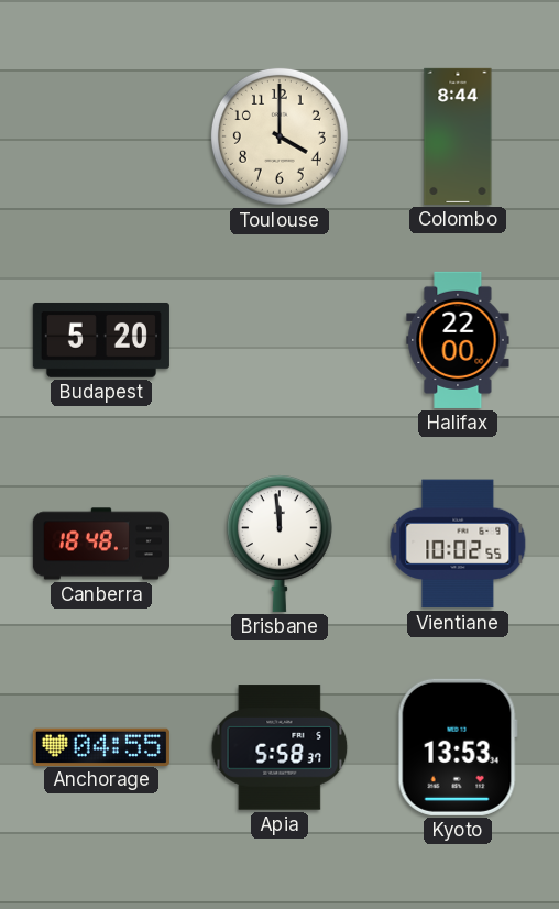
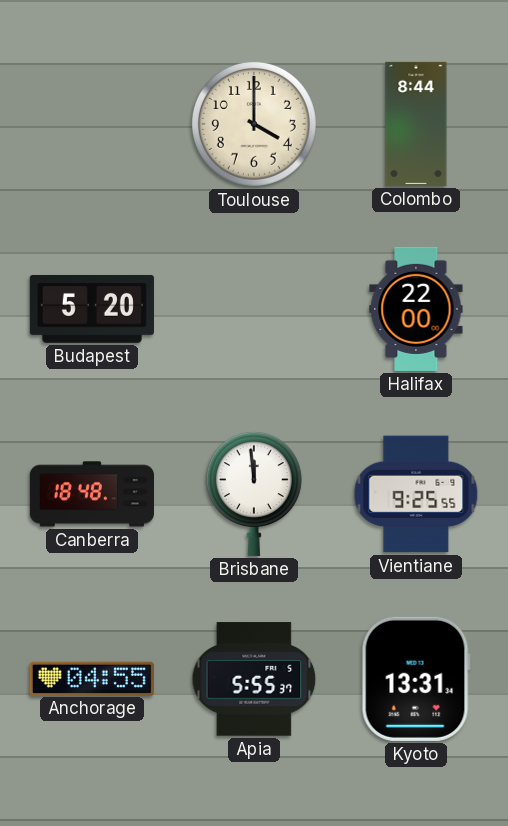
Vientiane: 10:02 -> 9:25
Apia: 5:58 -> 5:55
Kyoto: 13:53 -> 13:31
